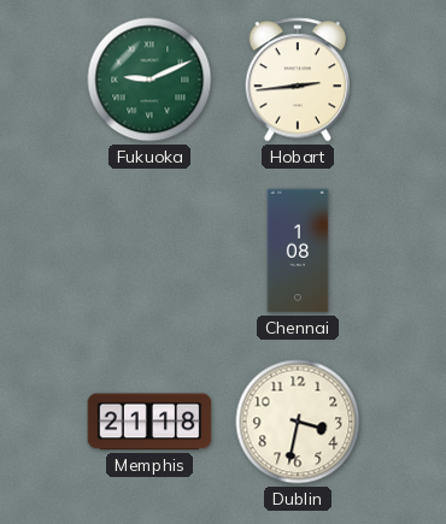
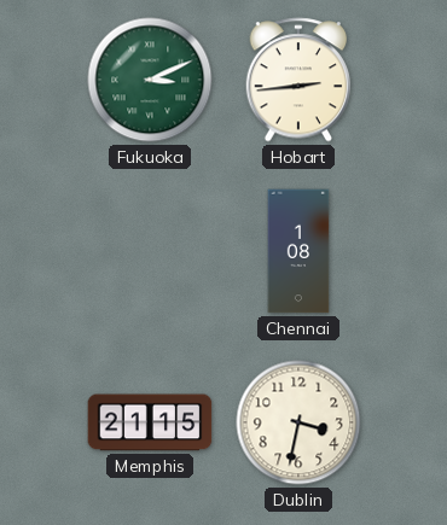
Fukuoka: 9:11 -> 3:11
Memphis: 21:18 -> 21:15
